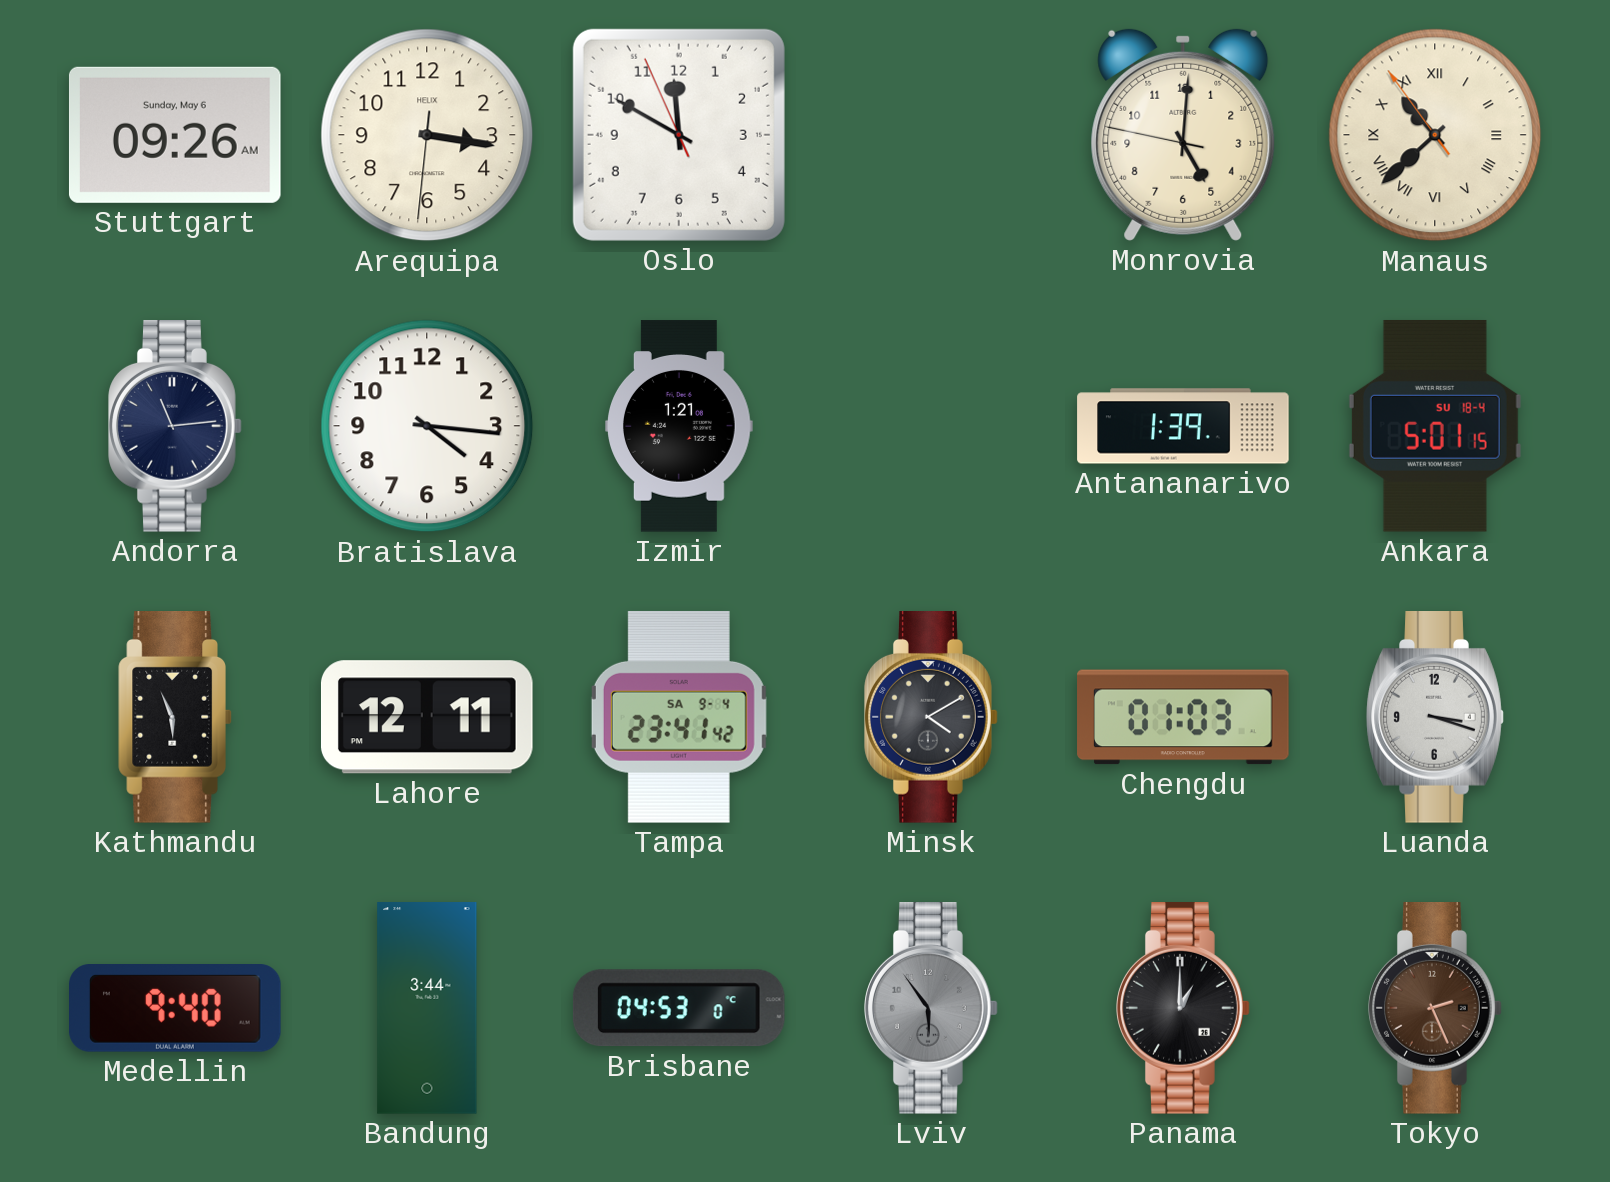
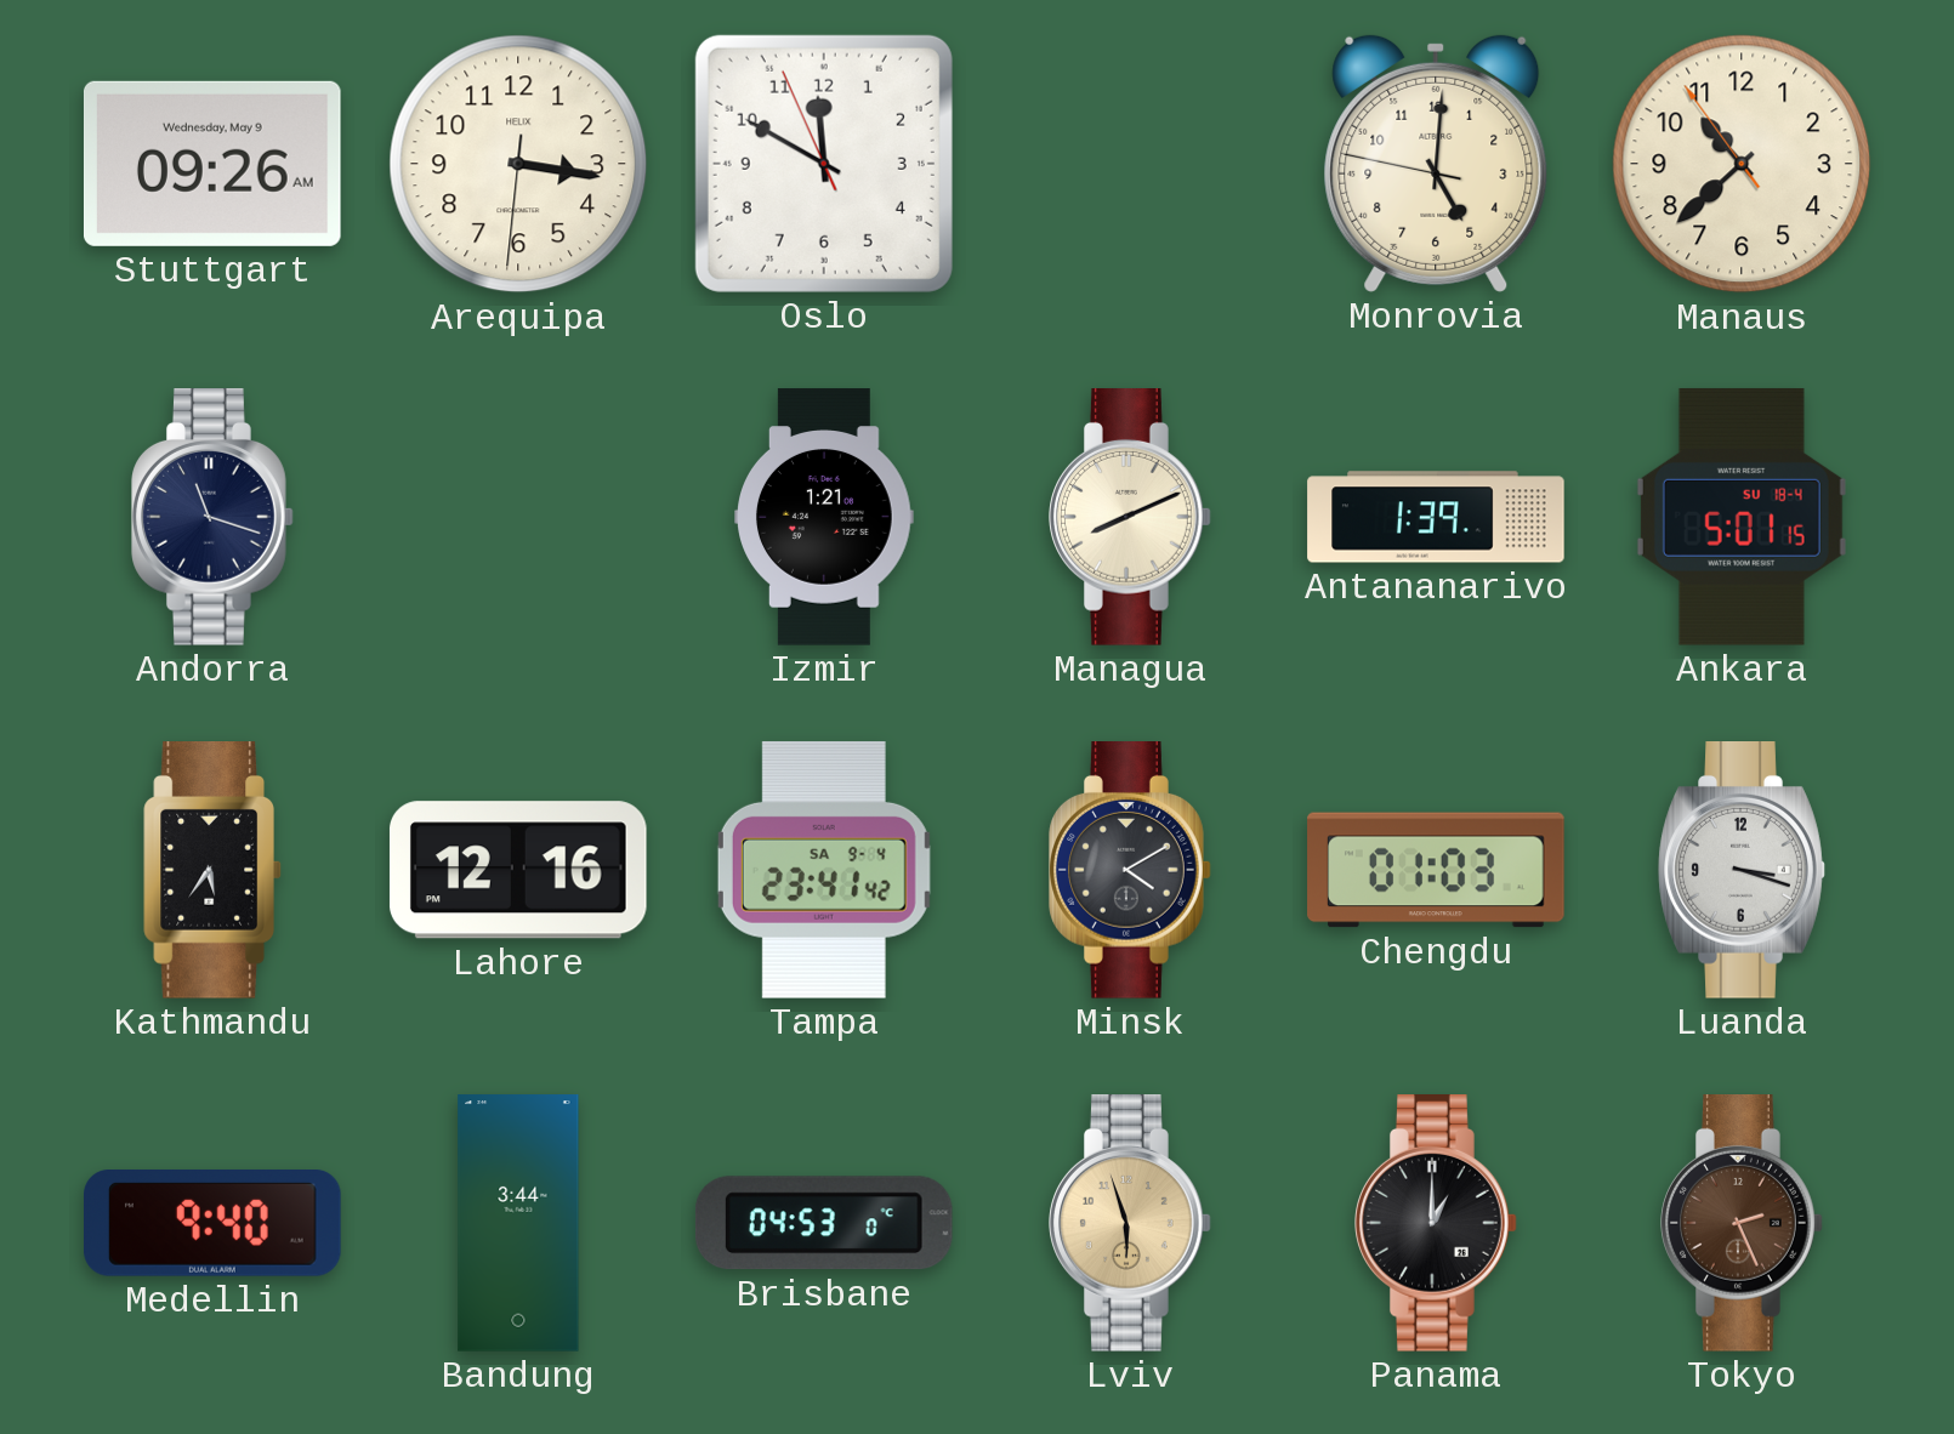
Stuttgart date: Sunday, May 6 -> Wednesday, May 9
Manaus numerals: Roman -> Arabic
Andorra: 11:14 -> 11:18
Bratislava: 4:16 -> none
Managua: none -> 8:11
Kathmandu: 5:56 -> 5:36
Lahore: 12:11 -> 12:16
Lviv: 5:54 -> 5:57
Lviv dial: grey -> champagne
